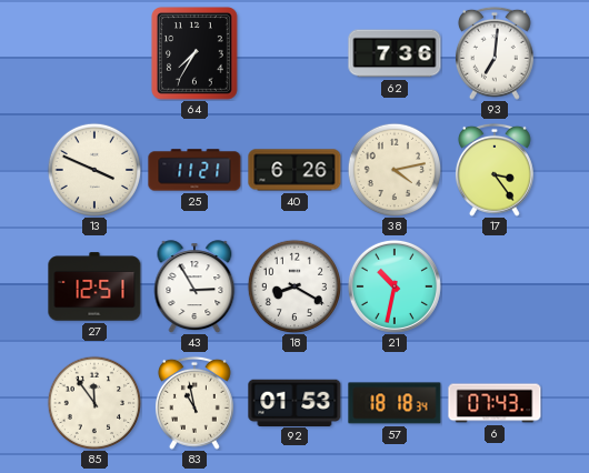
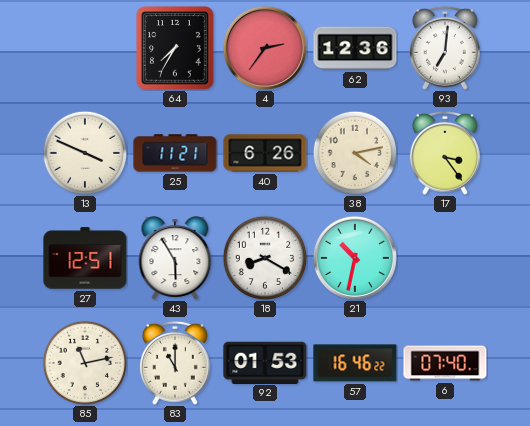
4: none -> 2:36
62: 7:36 -> 12:36
43: 2:55 -> 5:55
85: 11:54 -> 11:13
83: 10:58 -> 11:00
57: 18:18 -> 16:46
6: 07:43 -> 07:40
